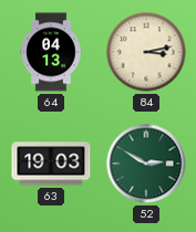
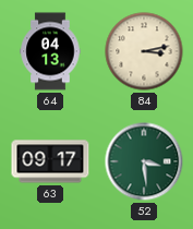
63: 19:03 -> 09:17
52: 2:50 -> 3:29
